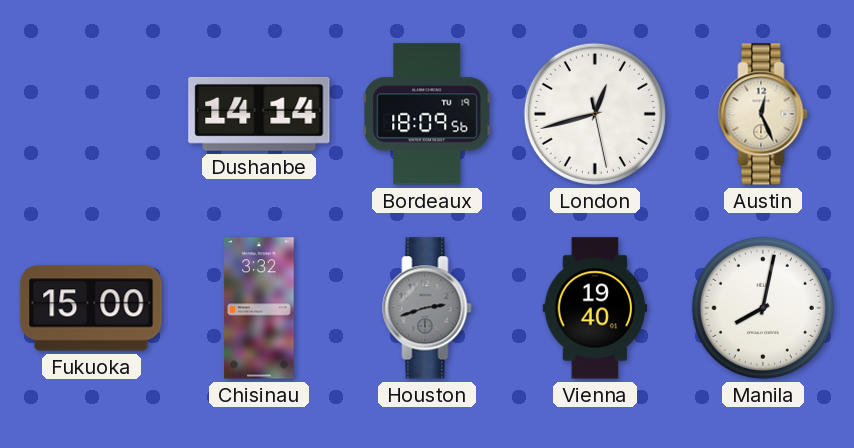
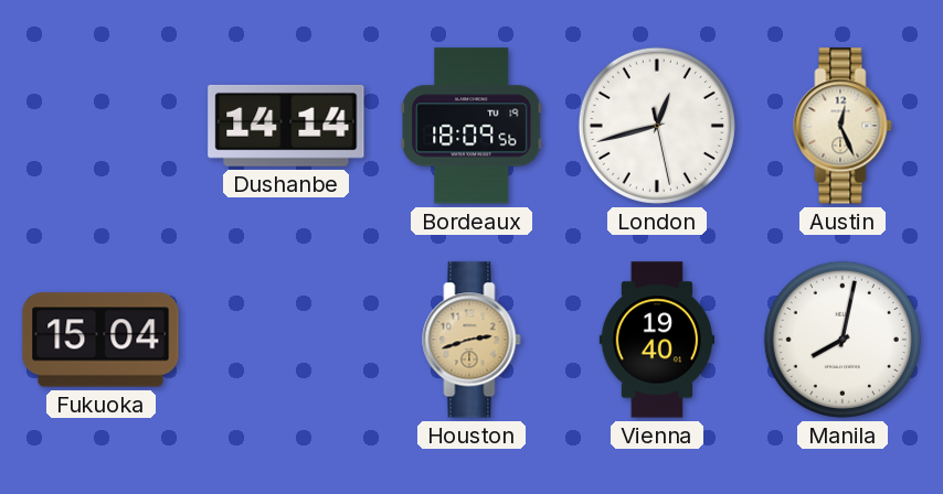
Fukuoka: 15:00 -> 15:04
Chisinau: 3:32 -> none
Houston dial: grey -> champagne
